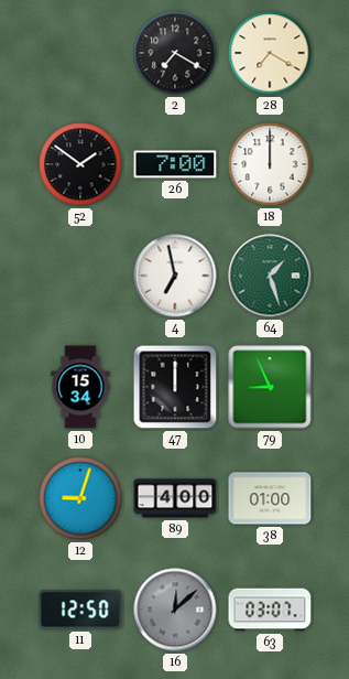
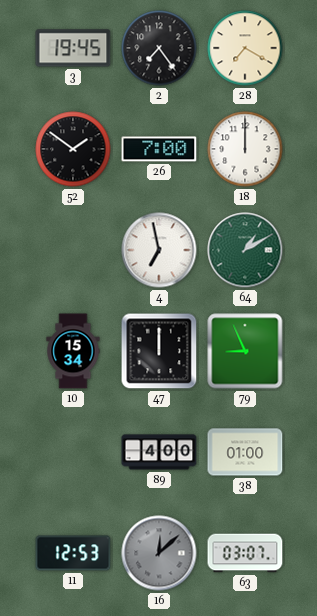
3: none -> 19:45
2: 7:20 -> 7:24
64: 1:27 -> 1:10
12: 9:03 -> none
11: 12:50 -> 12:53
